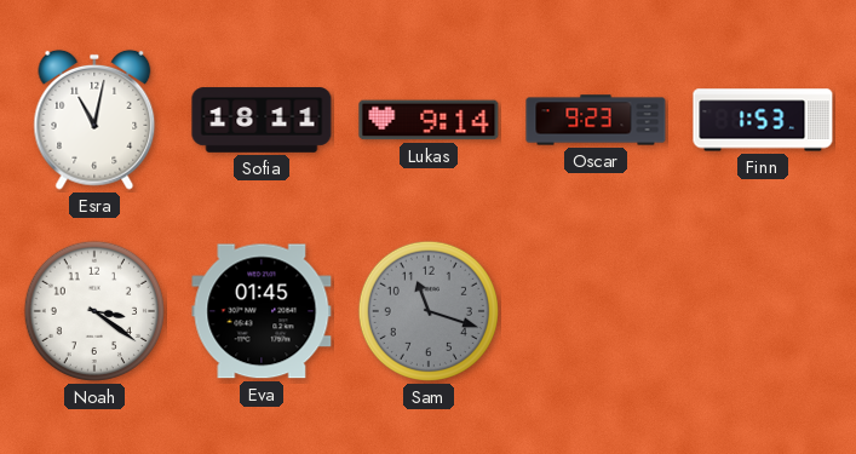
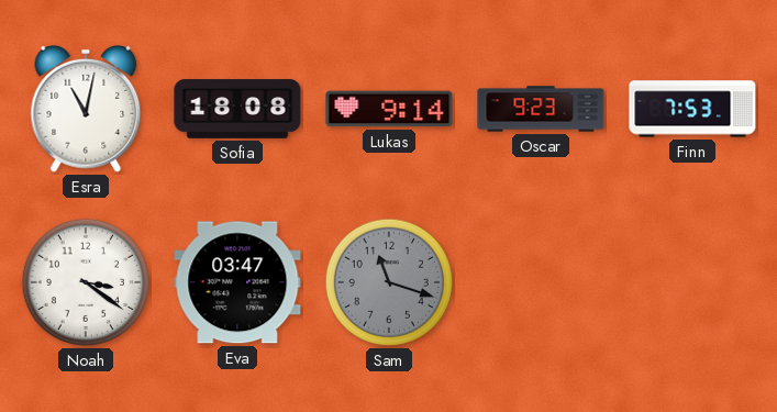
Sofia: 18:11 -> 18:08
Finn: 1:53 -> 7:53
Eva: 01:45 -> 03:47
